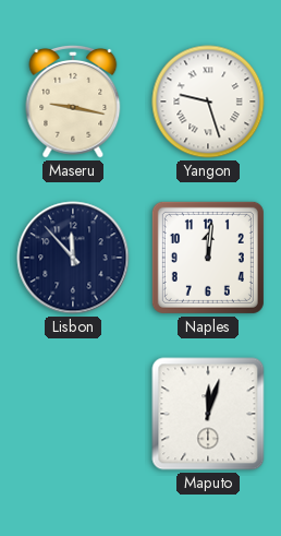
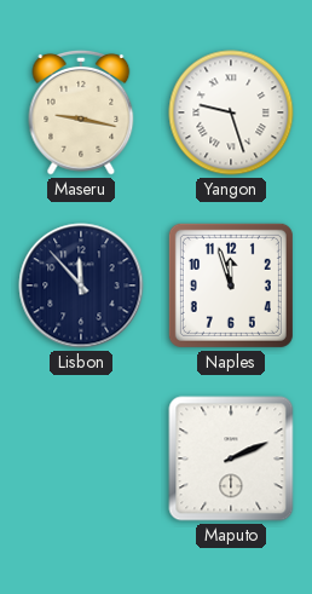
Naples: 12:01 -> 11:57
Maputo: 12:03 -> 2:11
